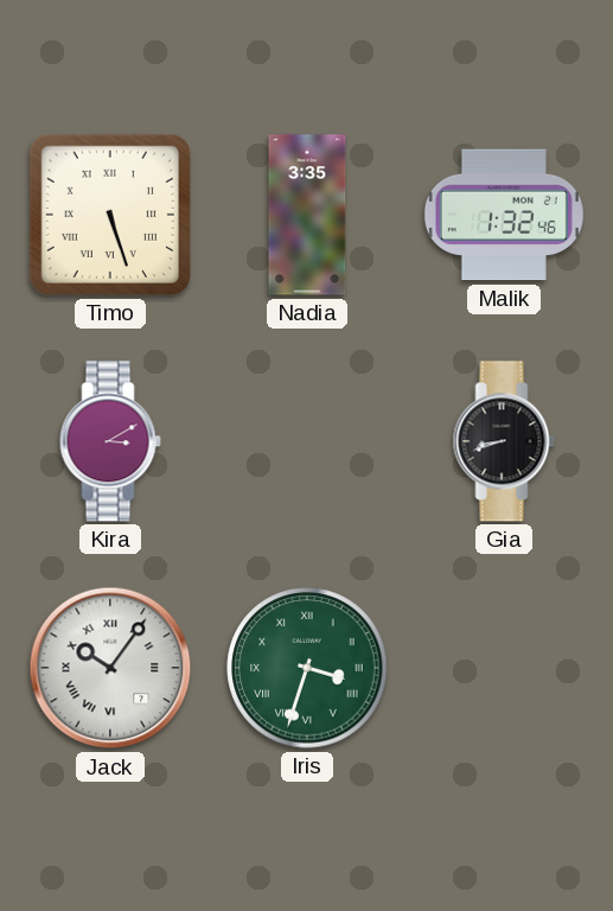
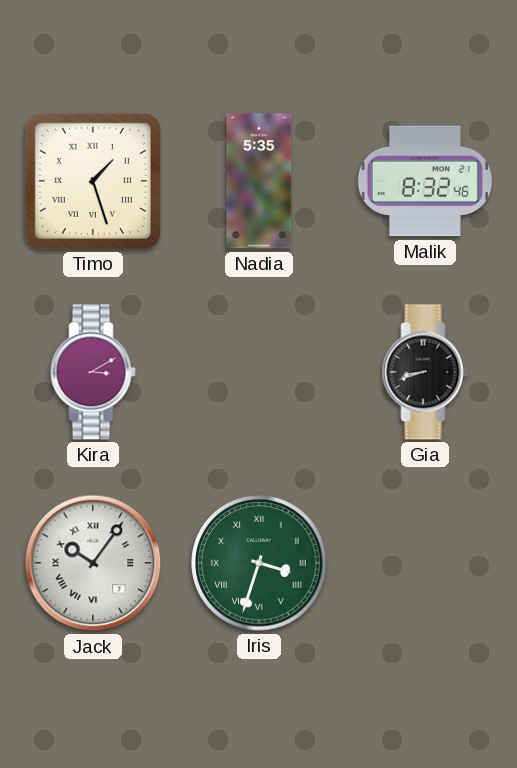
Timo: 5:27 -> 1:27
Nadia: 3:35 -> 5:35
Malik: 1:32 -> 8:32
